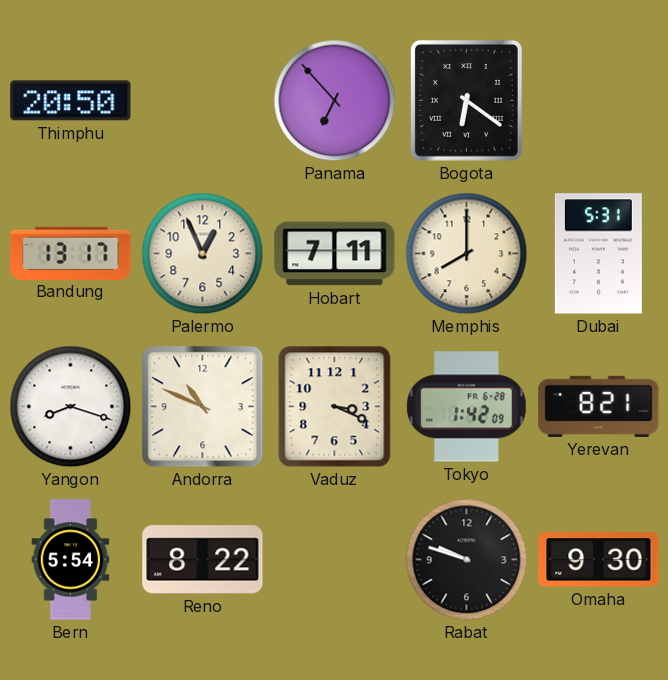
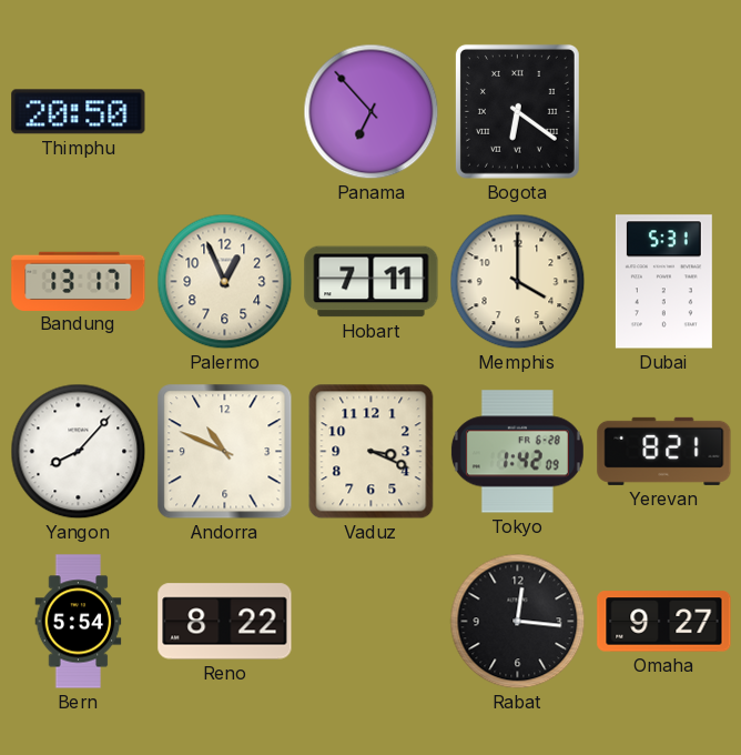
Memphis: 8:00 -> 4:00
Yangon: 8:18 -> 8:07
Rabat: 9:48 -> 12:16
Omaha: 9:30 -> 9:27
